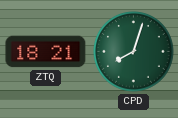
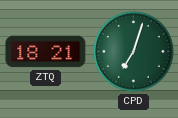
CPD: 8:03 -> 7:03
